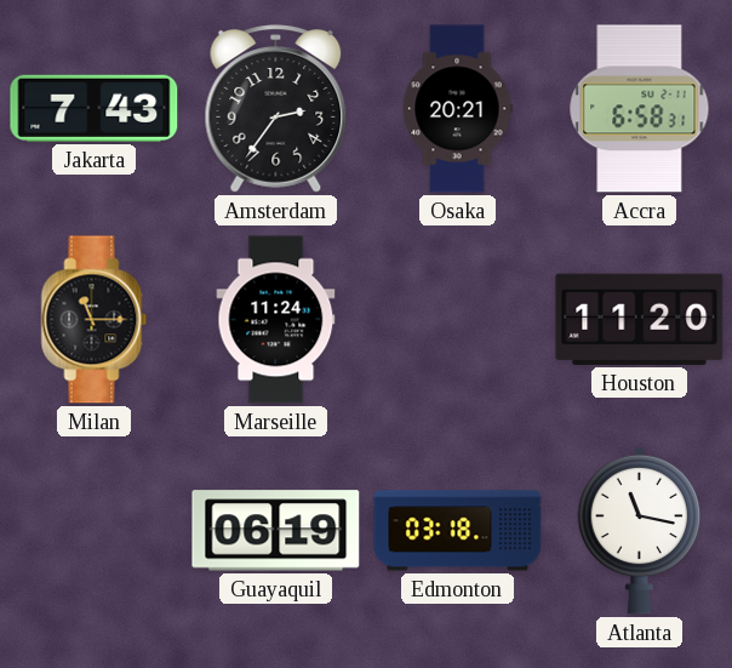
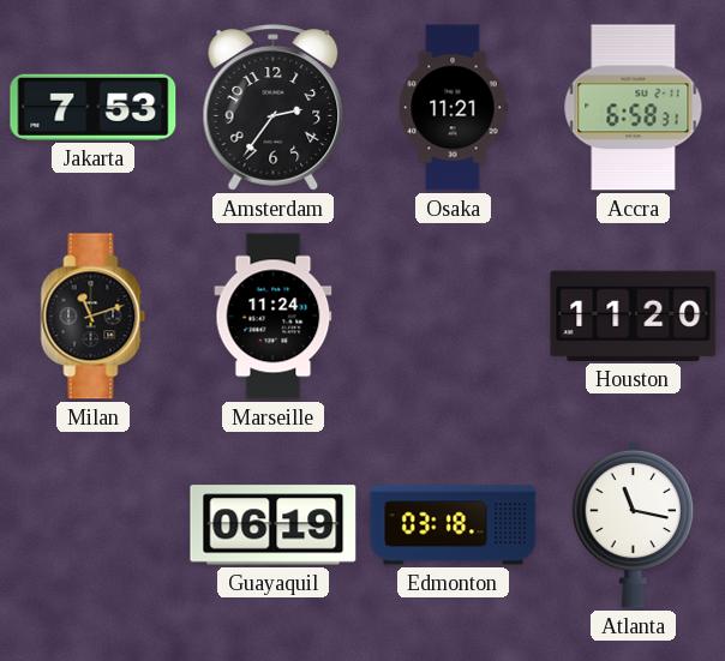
Jakarta: 7:43 -> 7:53
Osaka: 20:21 -> 11:21
Milan: 11:15 -> 11:12
